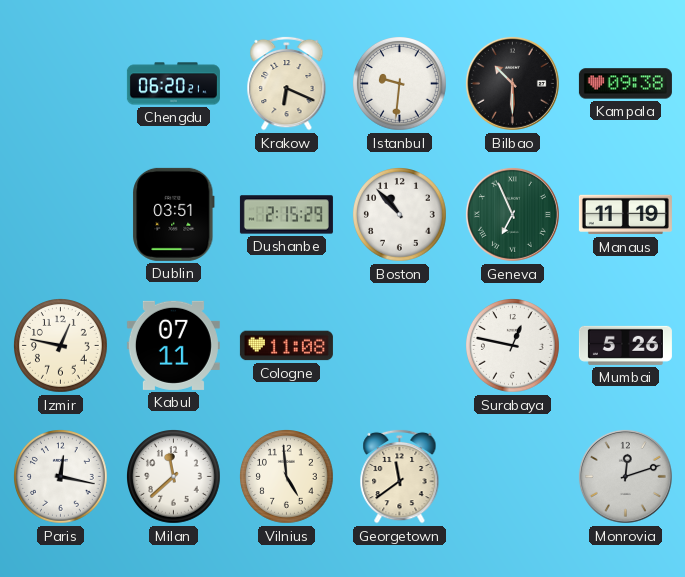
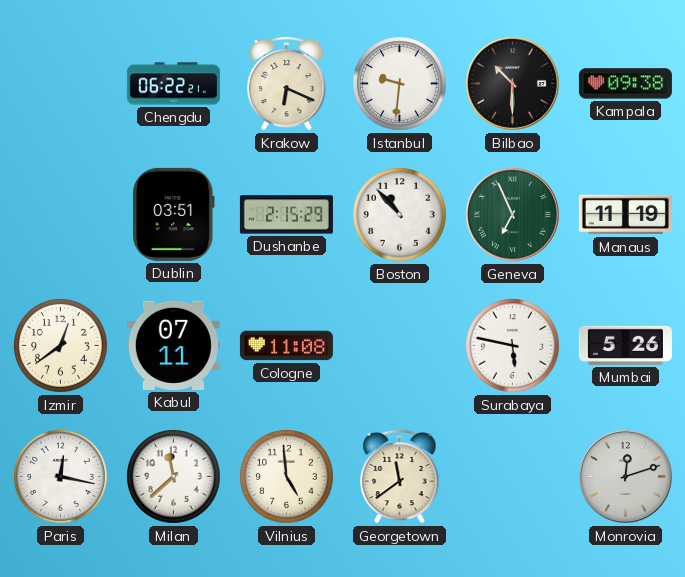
Chengdu: 06:20 -> 06:22
Izmir: 12:47 -> 12:39
Surabaya: 12:47 -> 5:47
